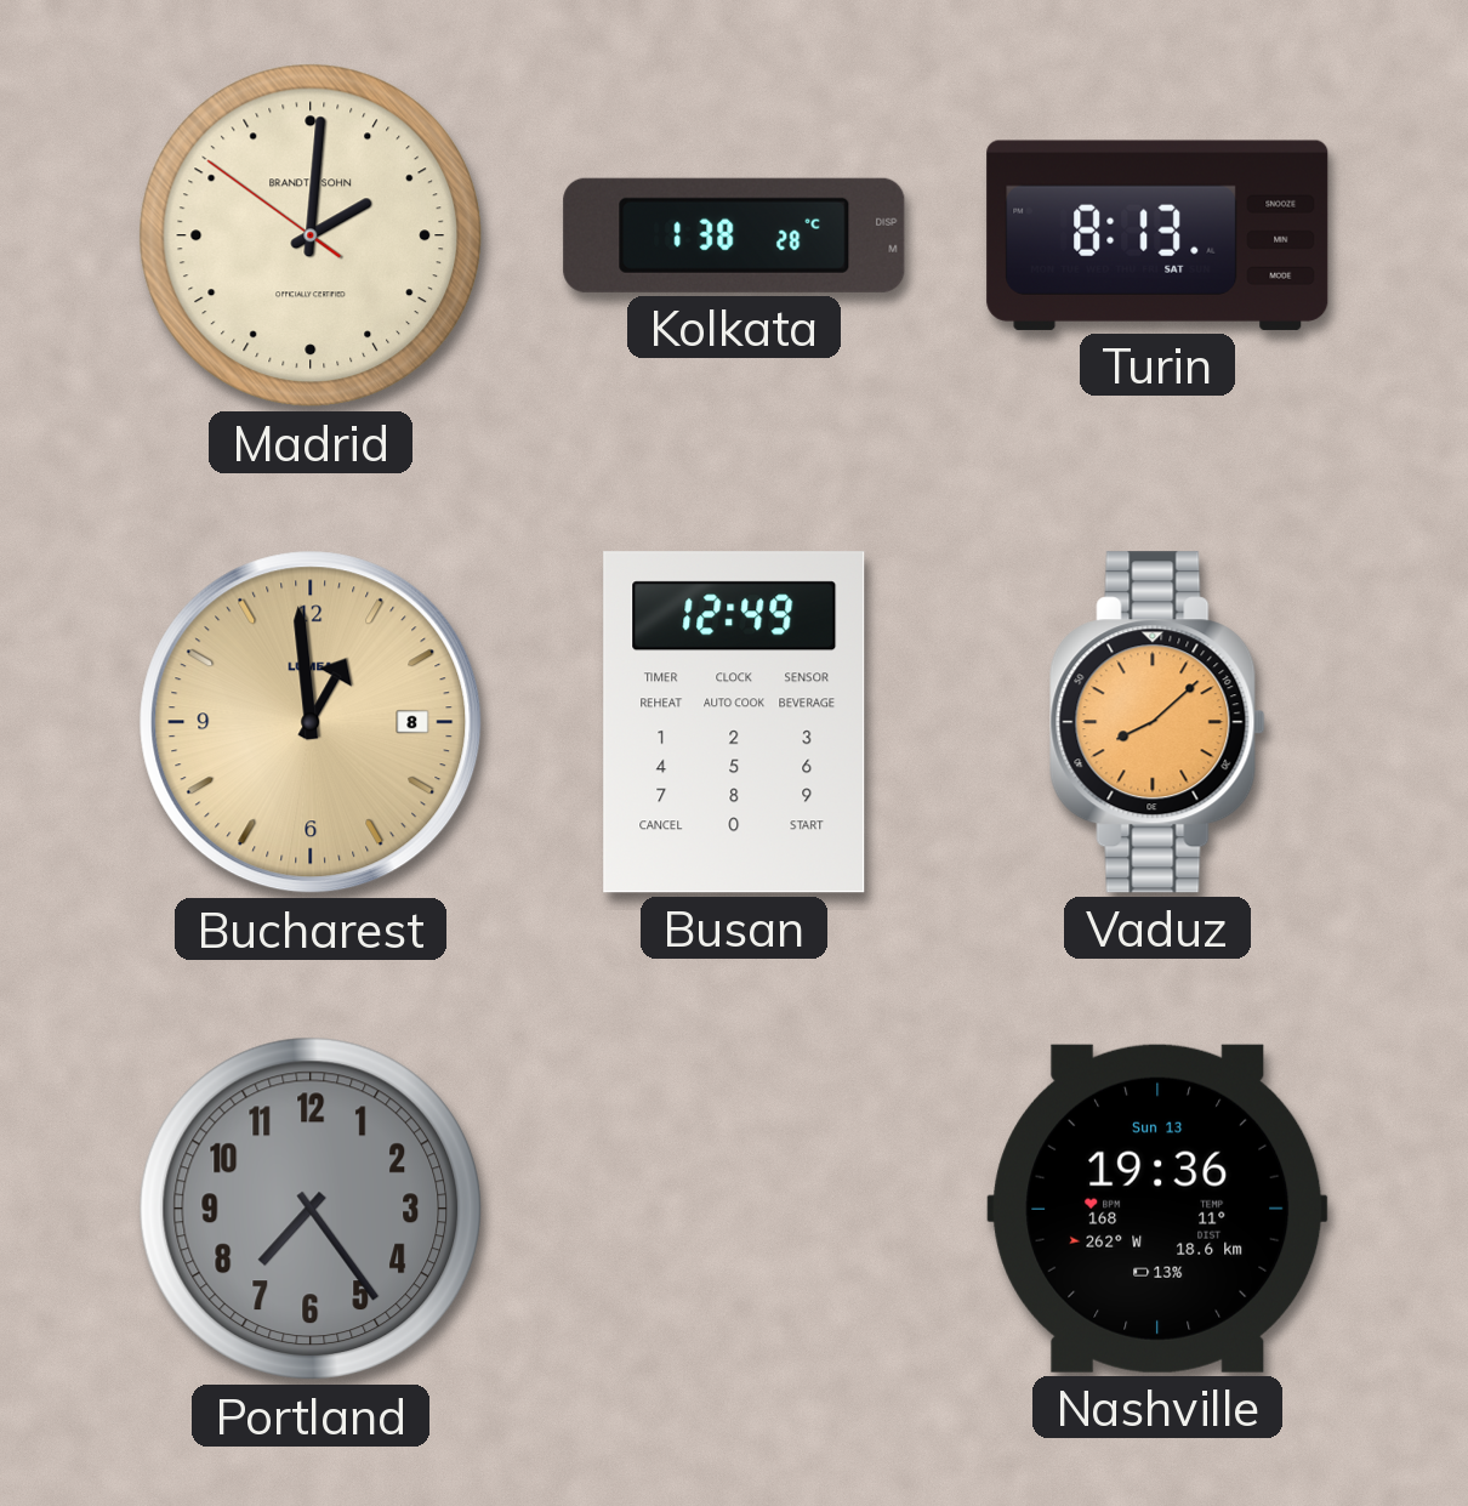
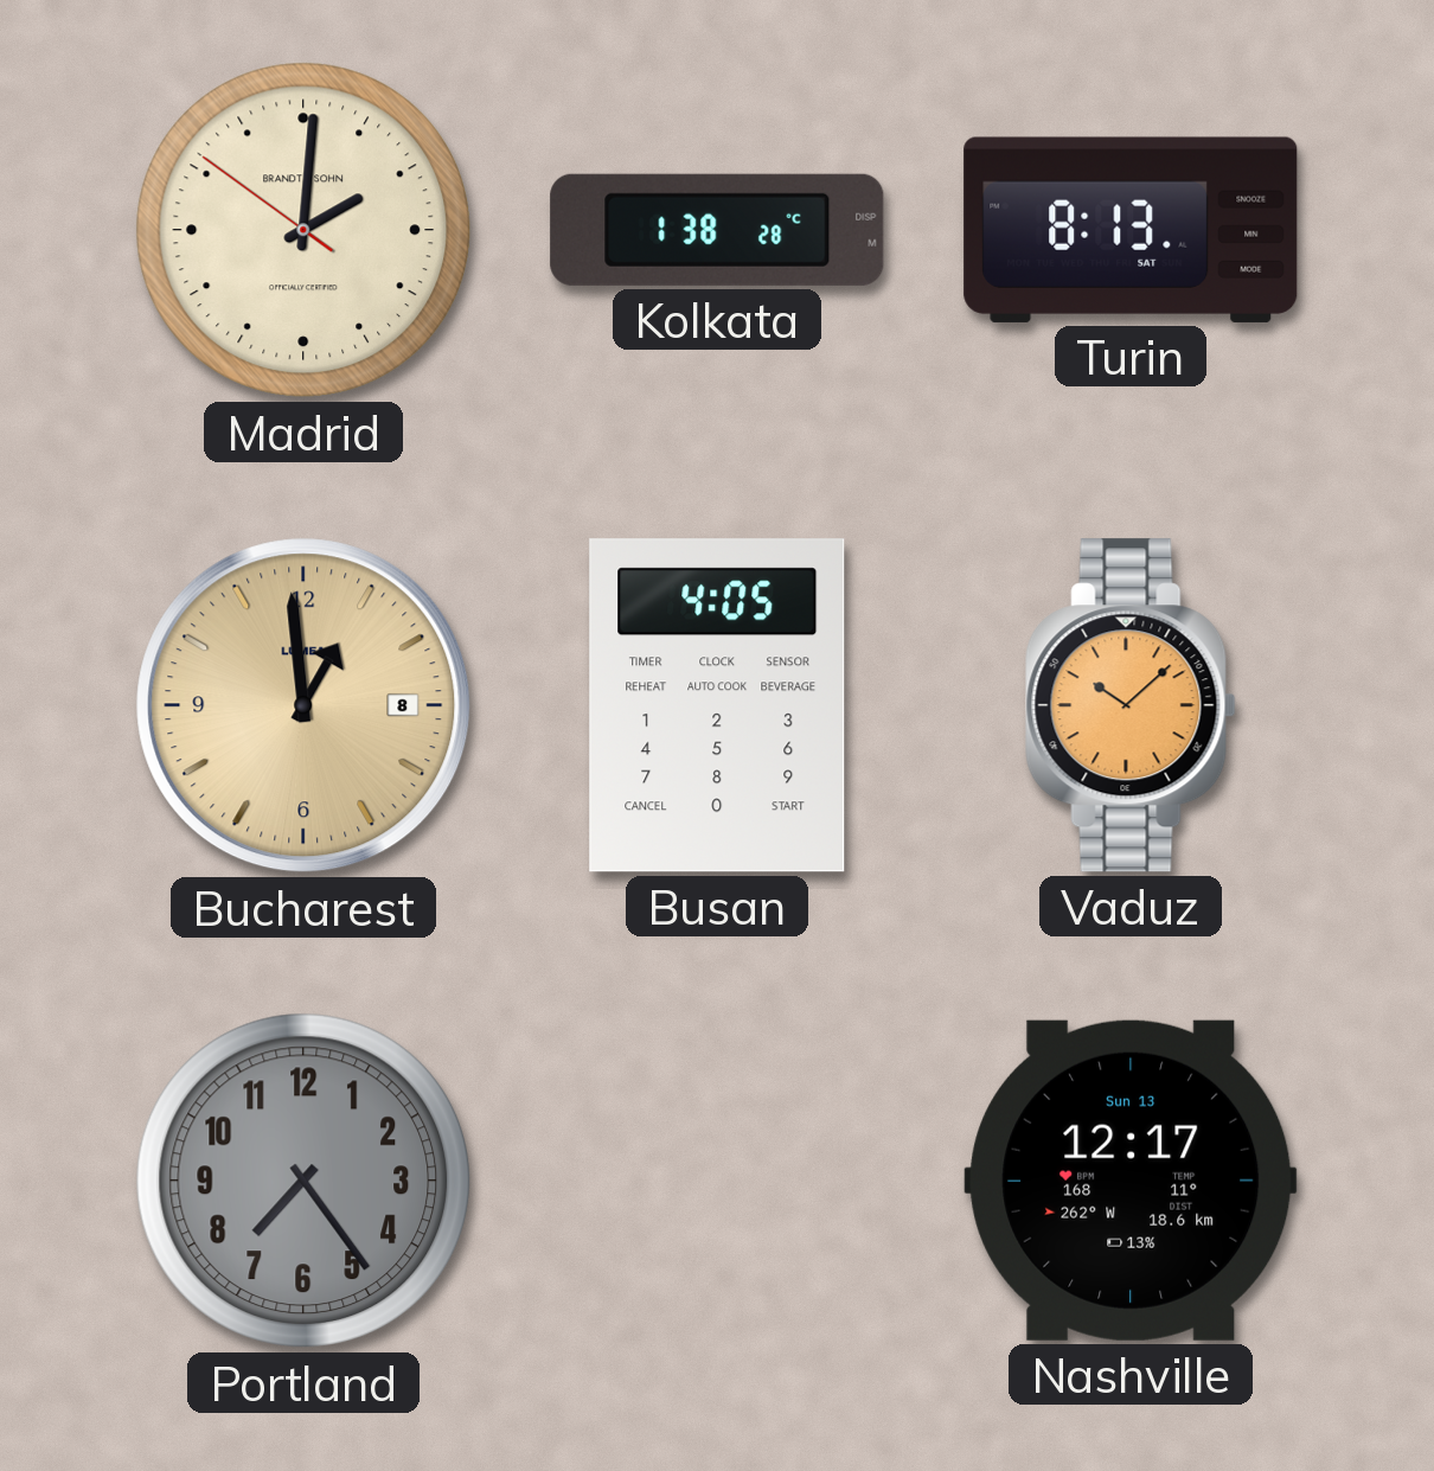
Busan: 12:49 -> 4:05
Vaduz: 8:08 -> 10:08
Nashville: 19:36 -> 12:17
